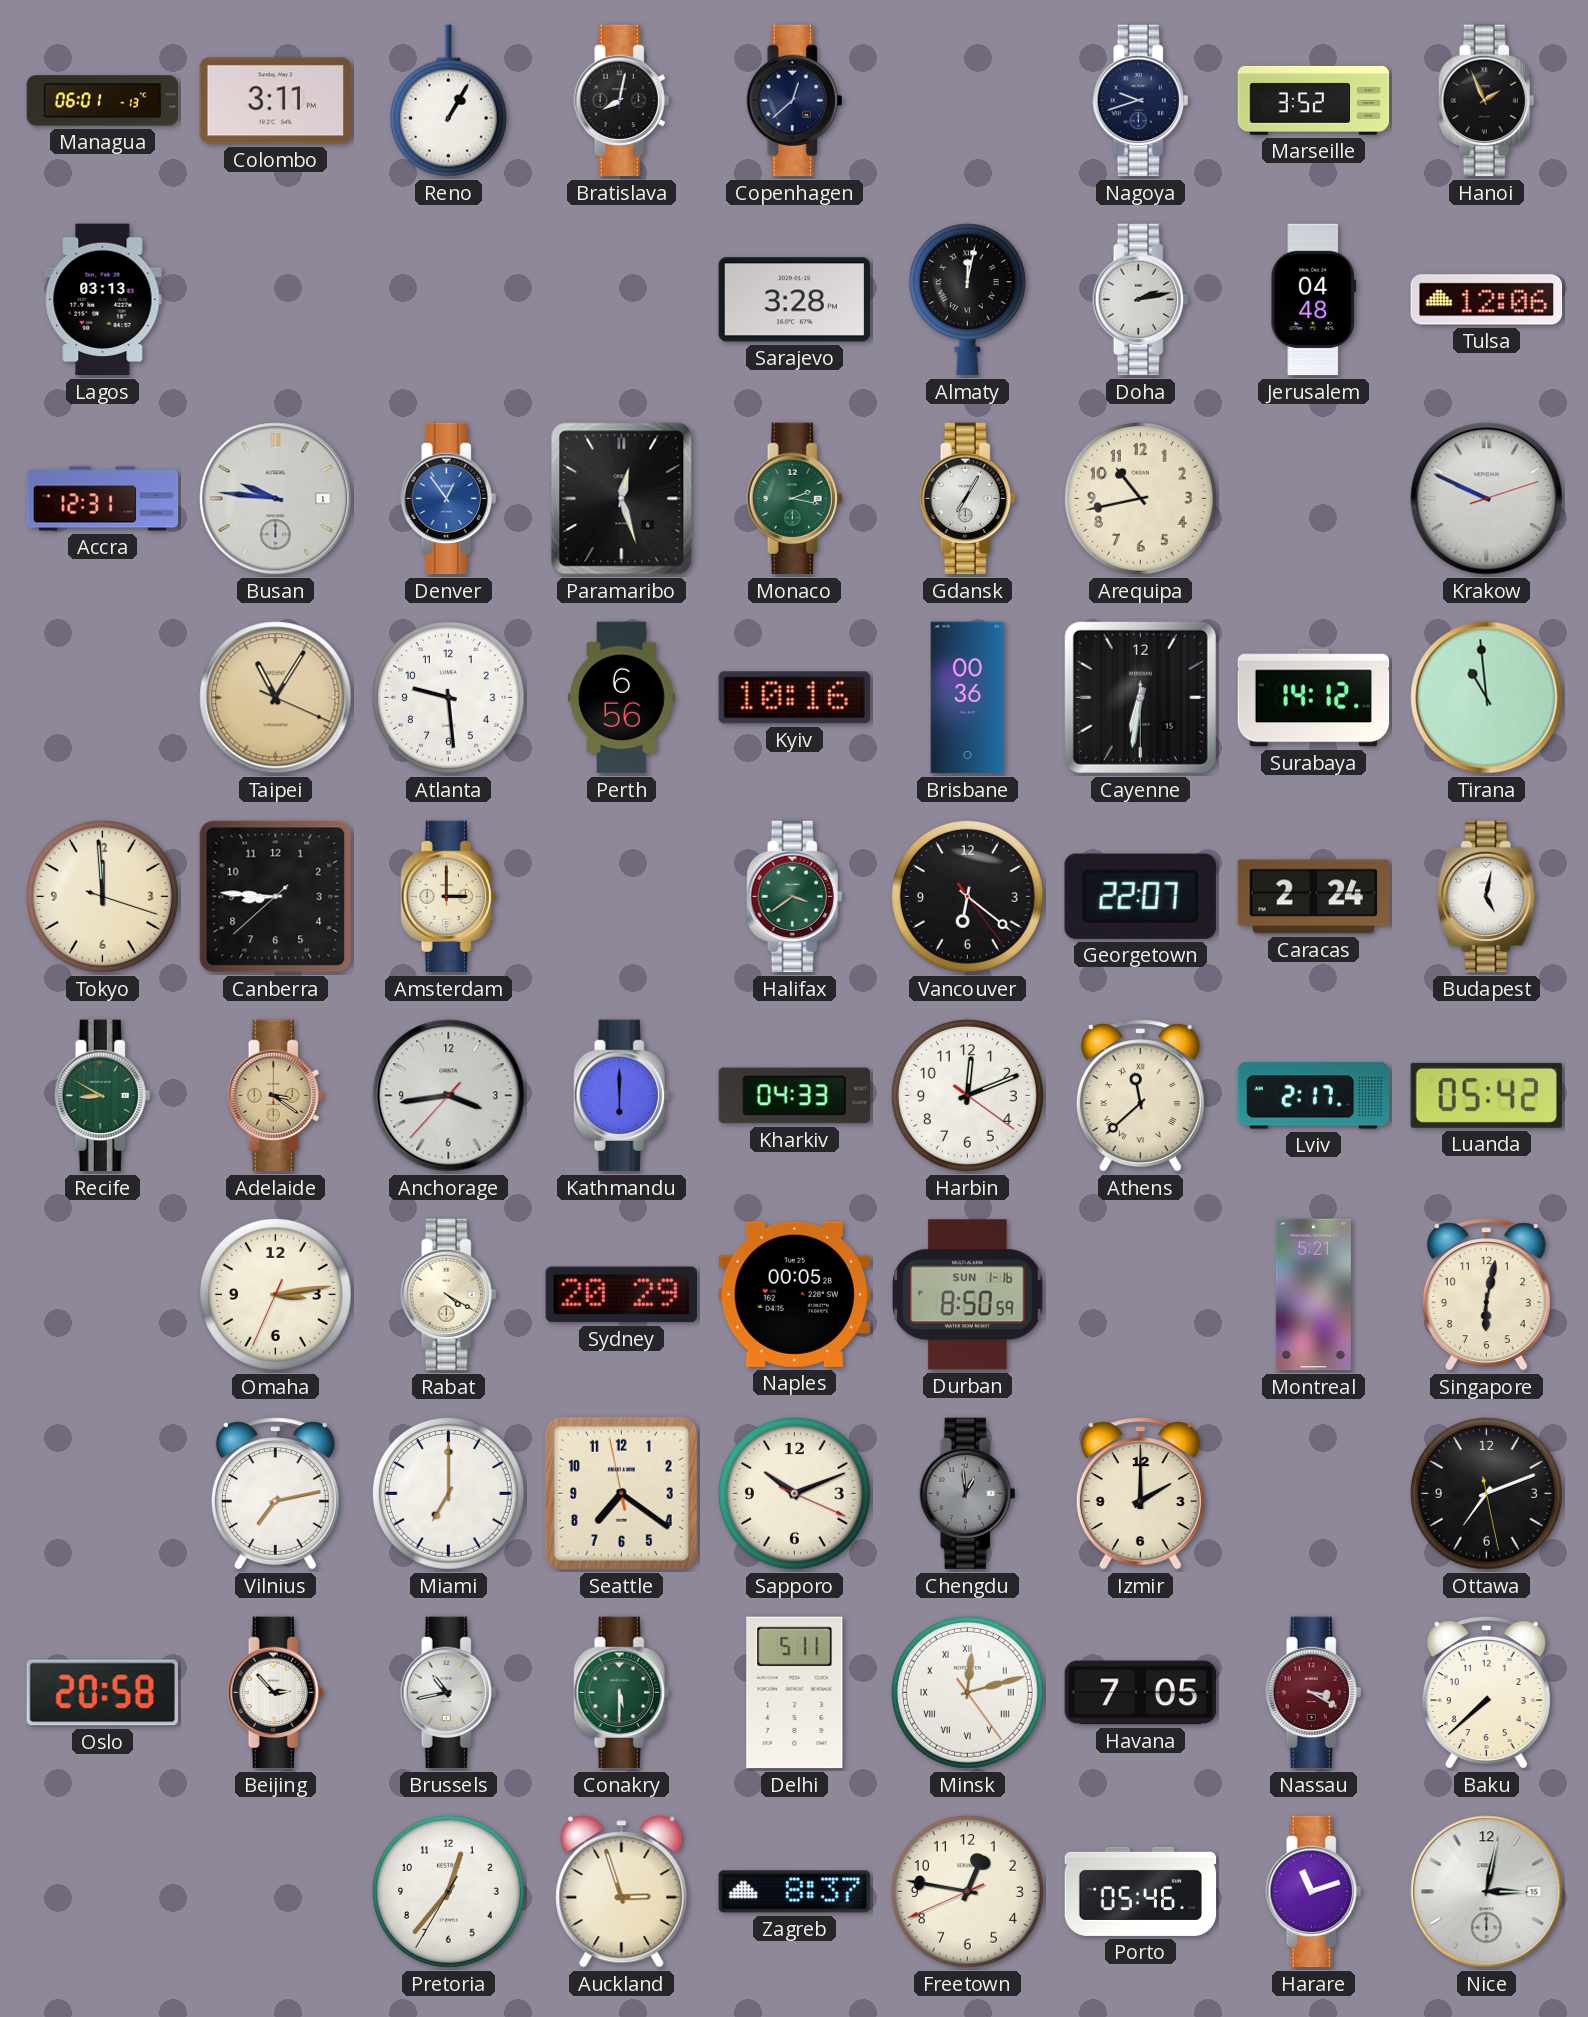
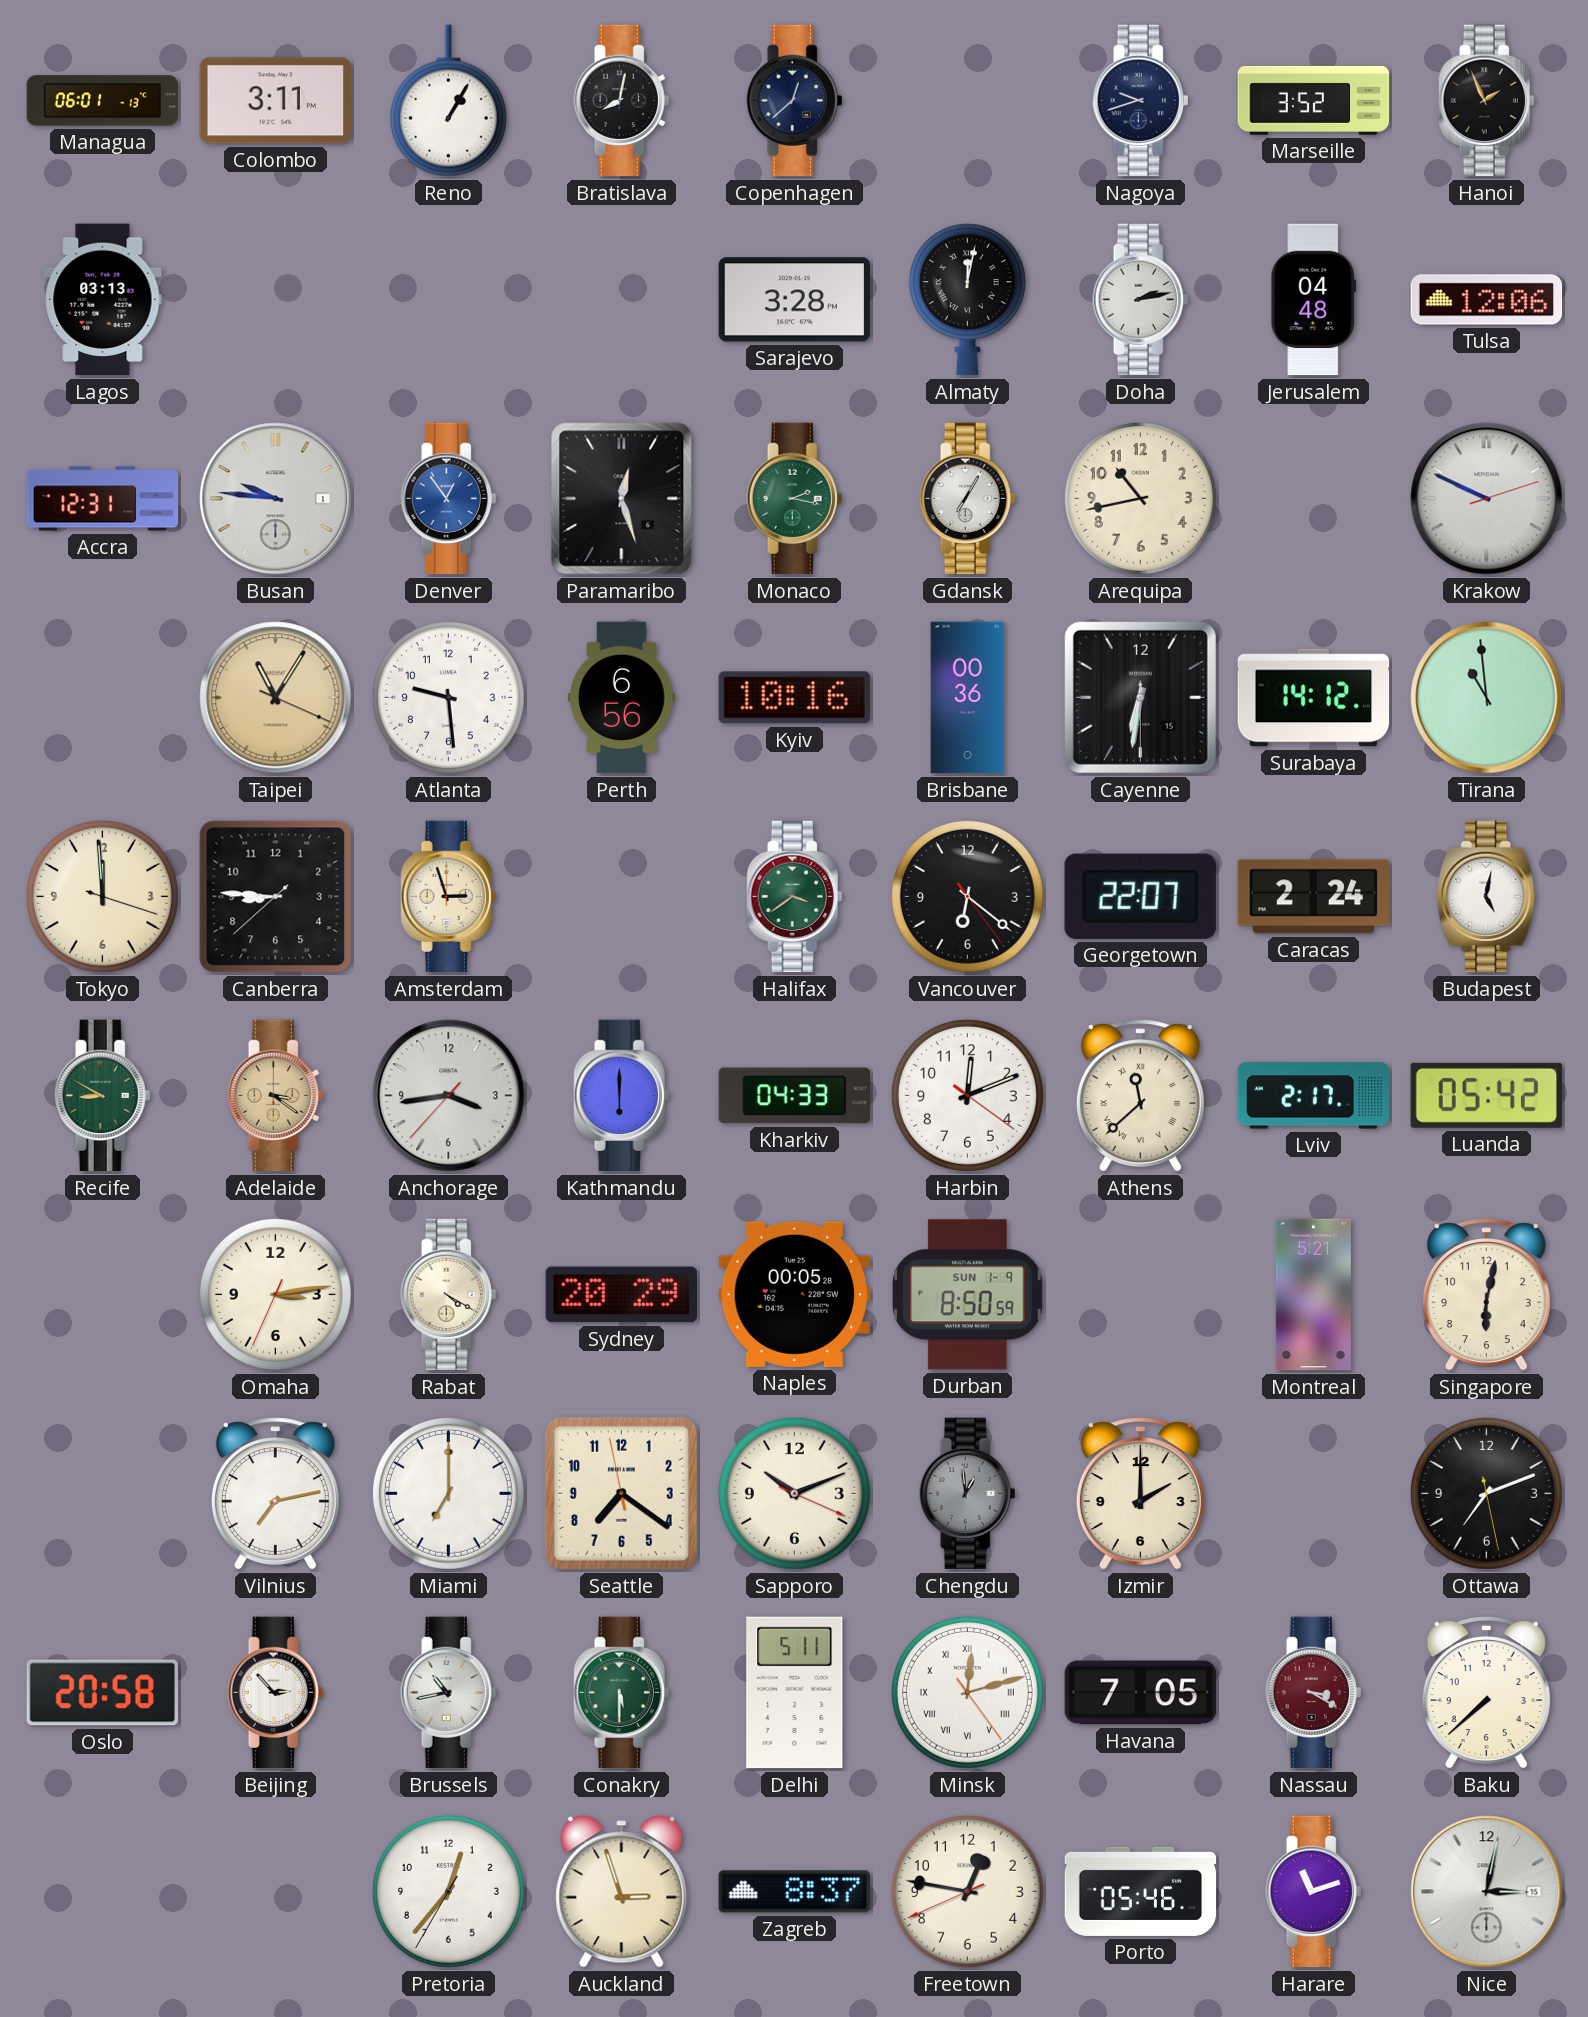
Amsterdam: 3:00 -> 2:57
Durban date: SUN 1-16 -> SUN 1-9
